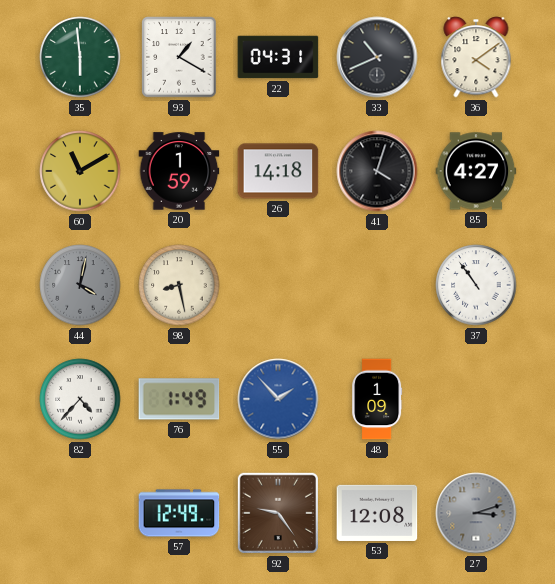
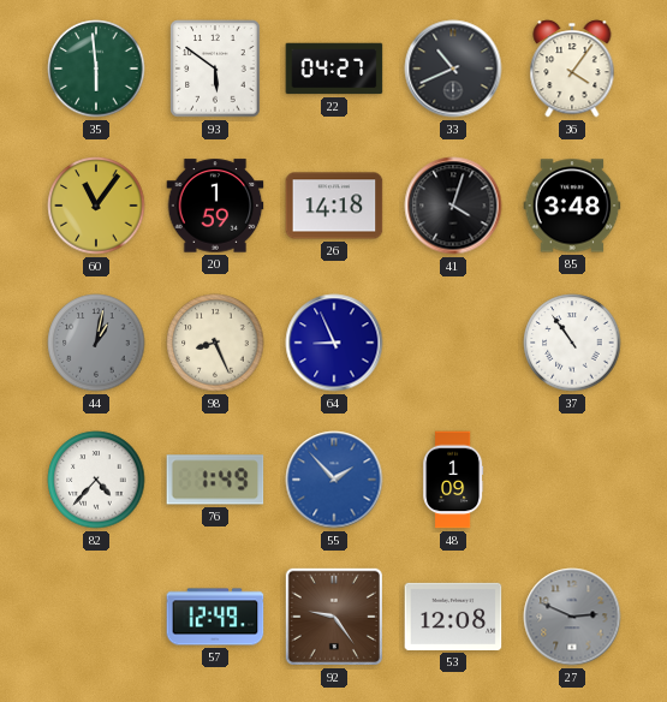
93: 1:20 -> 5:51
22: 04:31 -> 04:27
36: 4:09 -> 4:06
60: 11:10 -> 11:06
85: 4:27 -> 3:48
44: 4:02 -> 1:02
98: 8:28 -> 8:26
64: none -> 8:56
27: 3:12 -> 2:49
